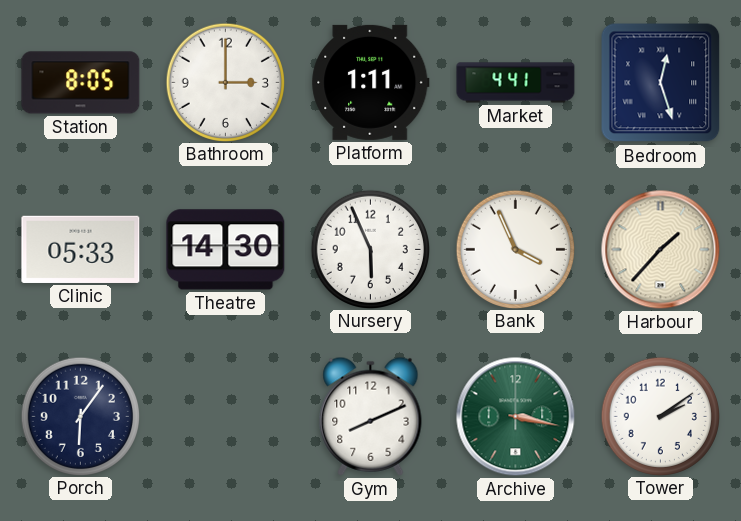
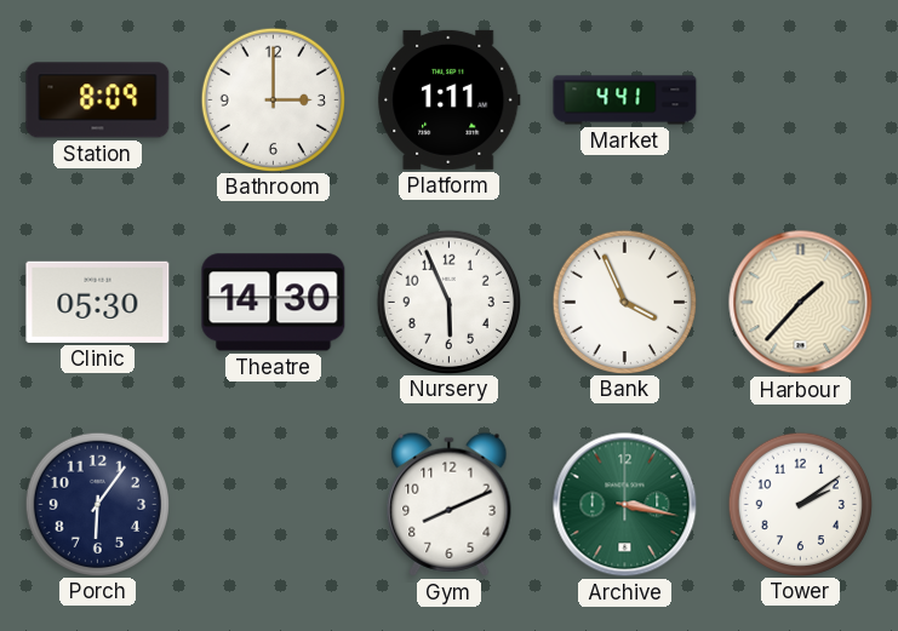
Station: 8:05 -> 8:09
Bedroom: 12:27 -> none
Clinic: 05:33 -> 05:30
